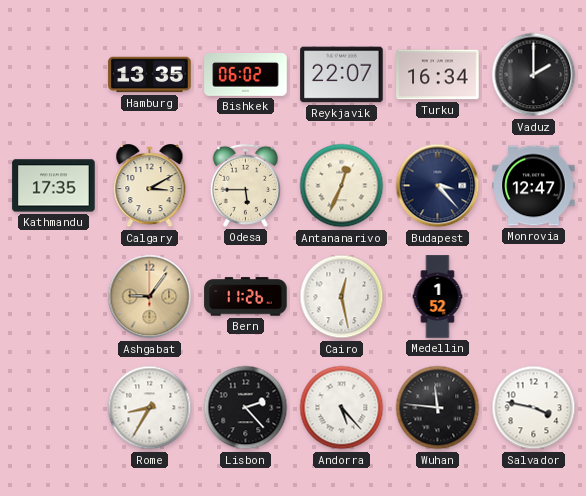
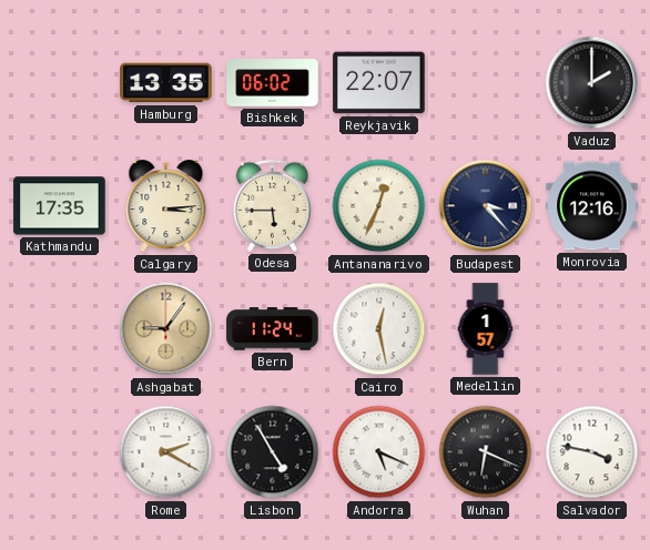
Turku: 16:34 -> none
Calgary: 3:10 -> 3:14
Monrovia: 12:47 -> 12:16
Bern: 11:26 -> 11:24
Medellin: 1:52 -> 1:57
Rome: 8:35 -> 2:20
Lisbon: 2:23 -> 4:55
Andorra: 5:23 -> 5:19
Wuhan: 11:46 -> 6:19
